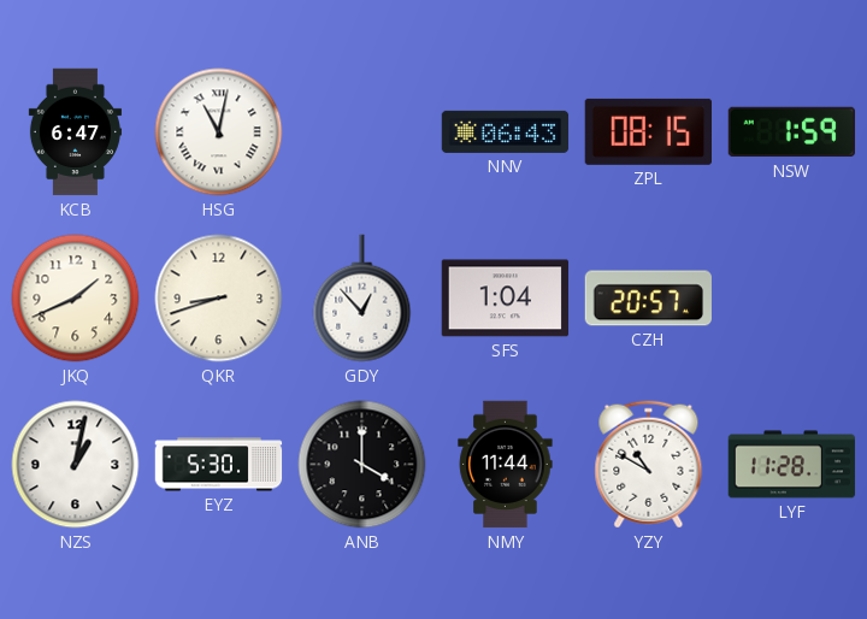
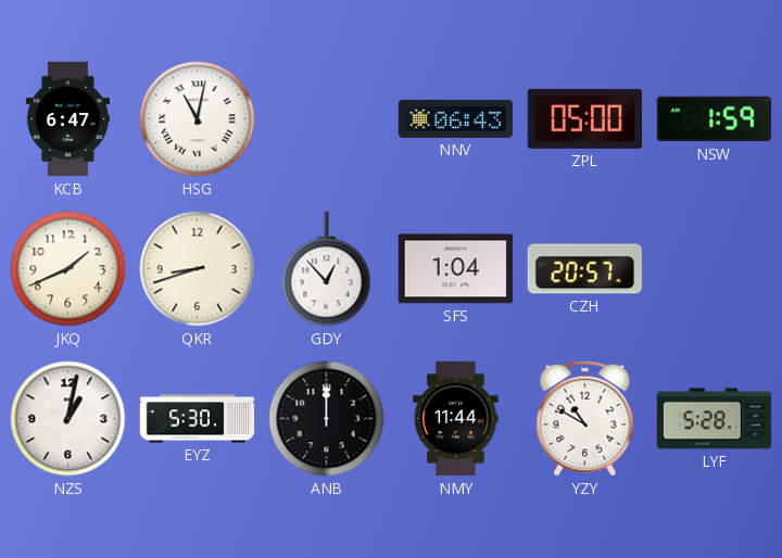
ZPL: 08:15 -> 05:00
ANB: 4:00 -> 12:00
LYF: 11:28 -> 5:28
